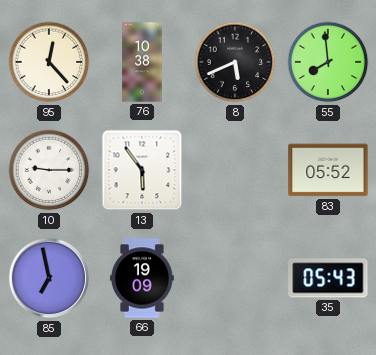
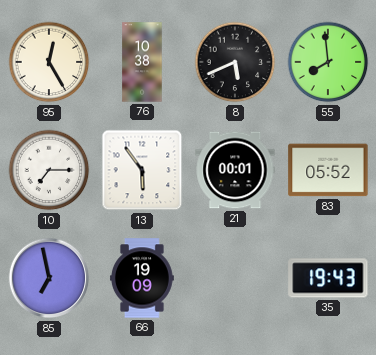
95: 12:23 -> 12:25
10: 9:15 -> 7:15
21: none -> 00:01
35: 05:43 -> 19:43
